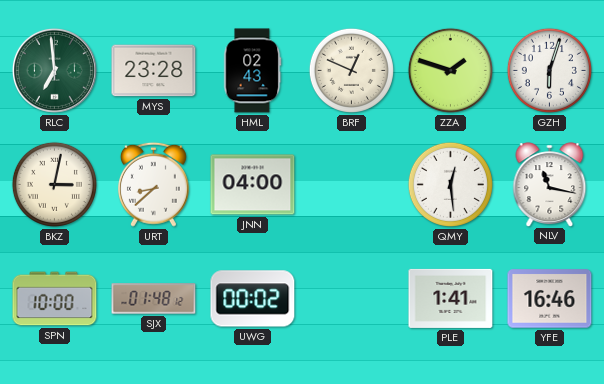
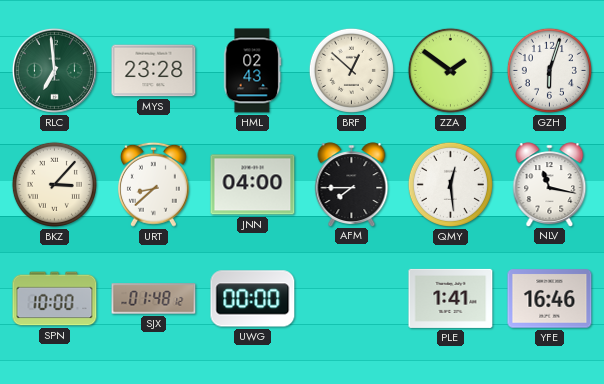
BRF: 12:49 -> 12:52
ZZA: 1:48 -> 1:51
BKZ: 3:02 -> 3:07
AFM: none -> 7:45
UWG: 00:02 -> 00:00
